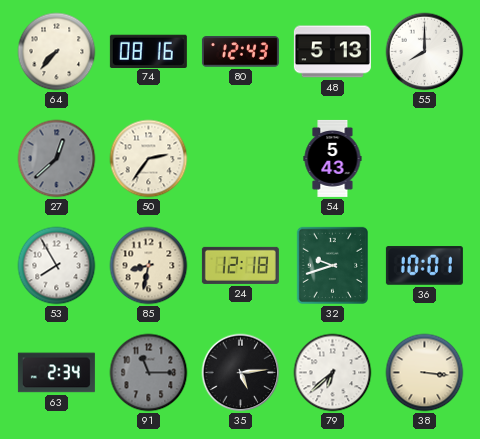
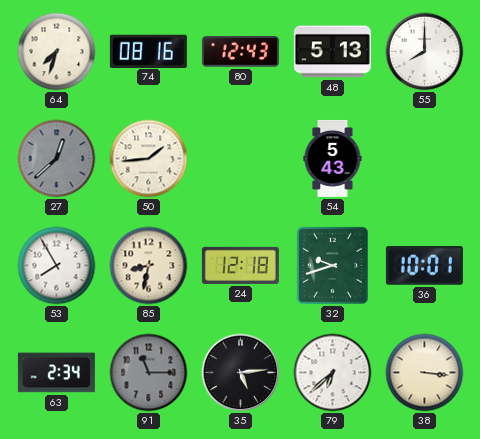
64: 7:37 -> 7:33
50: 2:36 -> 1:44
